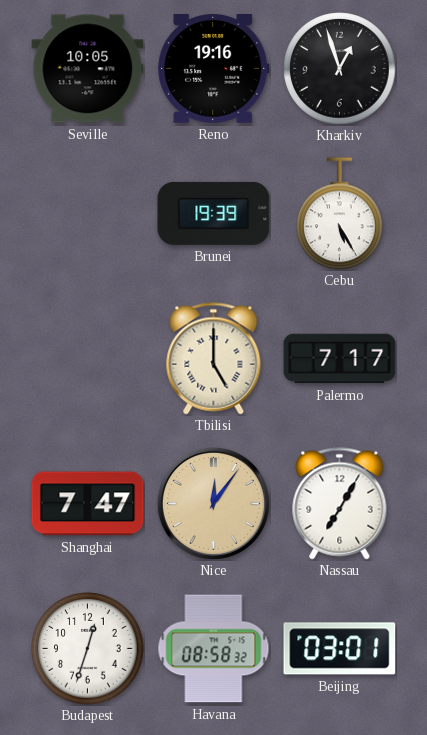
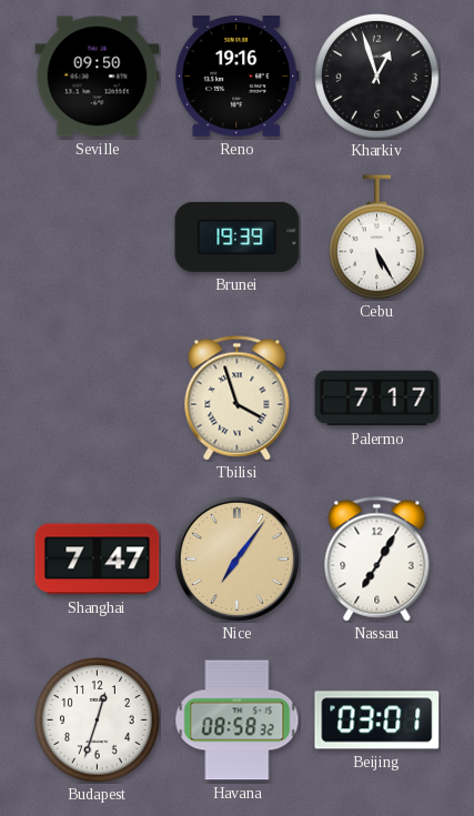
Seville: 10:05 -> 09:50
Tbilisi: 5:00 -> 3:57
Nice: 12:06 -> 7:06
